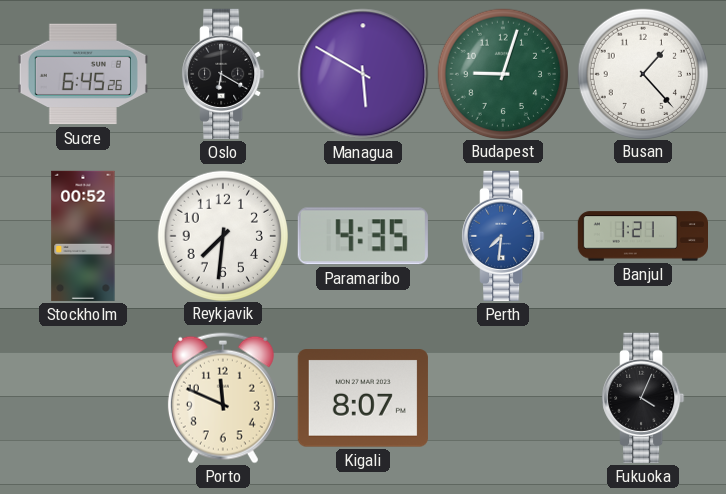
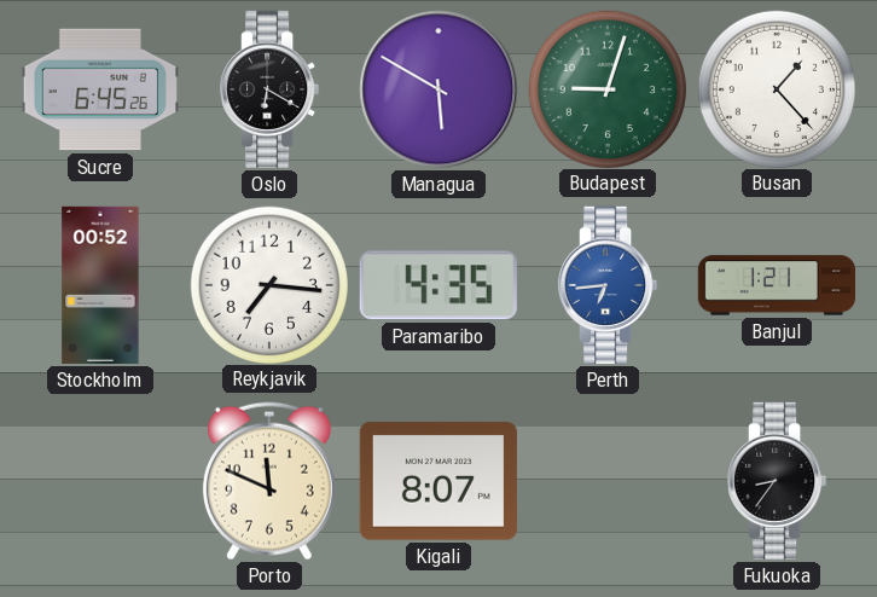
Reykjavik: 7:31 -> 7:16
Perth: 7:31 -> 6:44
Fukuoka: 4:04 -> 8:36
